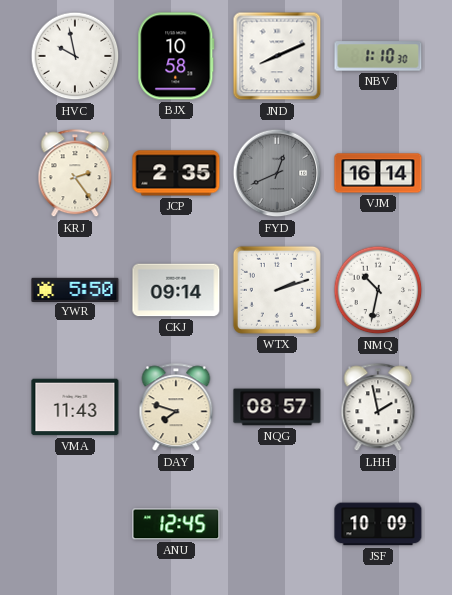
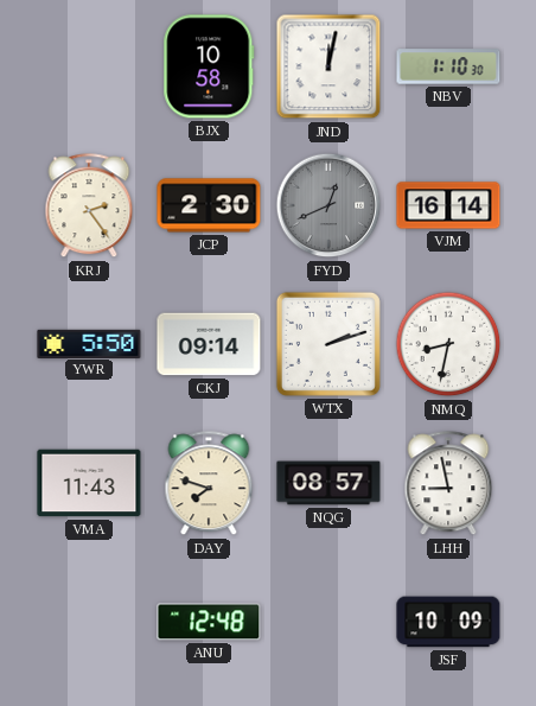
HVC: 9:58 -> none
JND: 8:11 -> 12:02
JCP: 2:35 -> 2:30
NMQ: 10:32 -> 8:32
LHH: 1:58 -> 8:58
ANU: 12:45 -> 12:48
